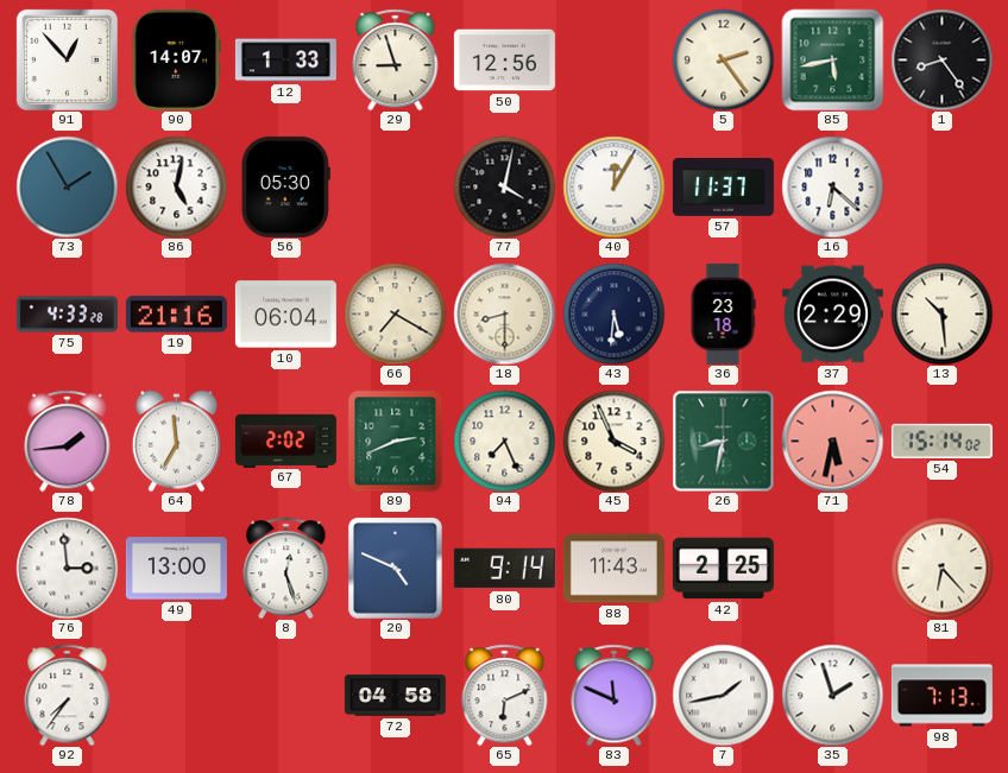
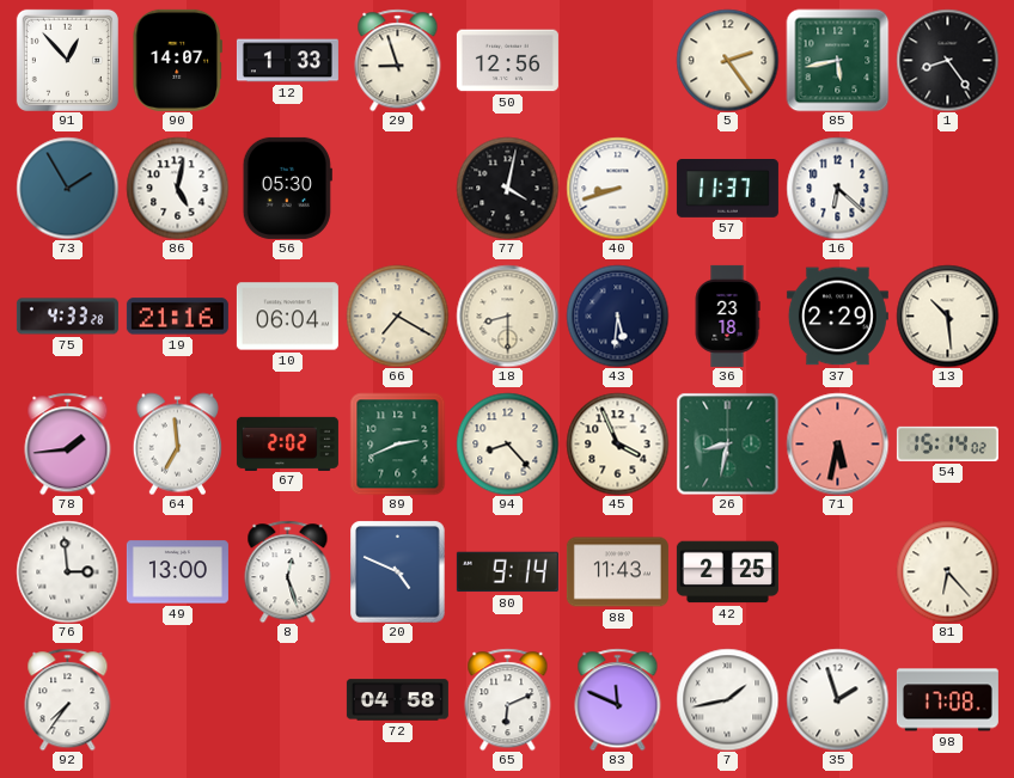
40: 12:05 -> 8:42
94: 7:26 -> 8:23
98: 7:13 -> 17:08
